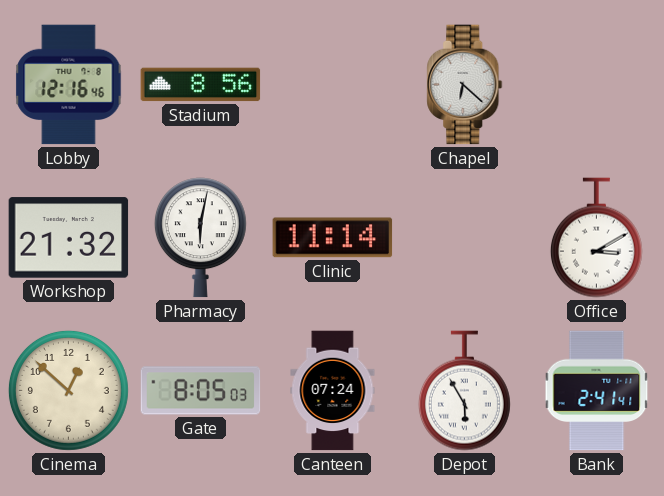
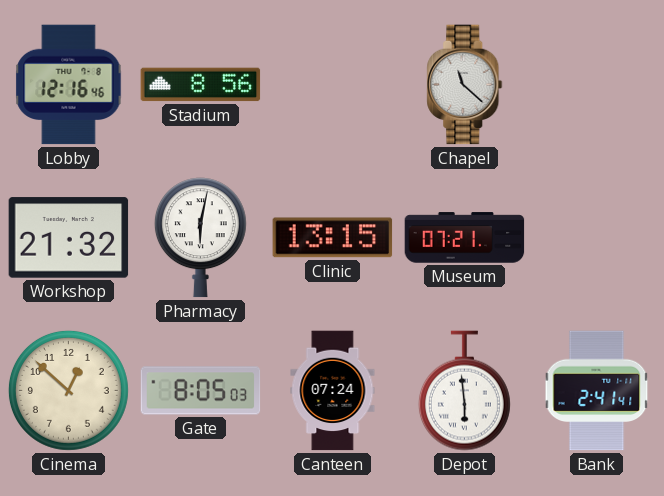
Chapel: 6:22 -> 11:22
Clinic: 11:14 -> 13:15
Museum: none -> 07:21
Office: 3:10 -> none
Depot: 5:55 -> 5:59
